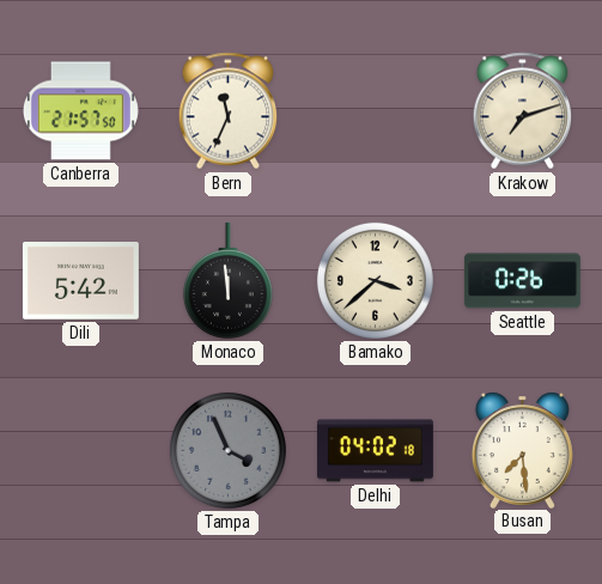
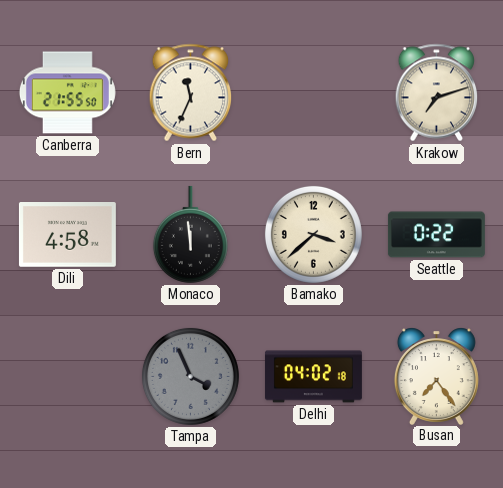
Canberra: 21:57 -> 21:55
Dili: 5:42 -> 4:58
Seattle: 0:26 -> 0:22
Busan: 7:29 -> 7:24
